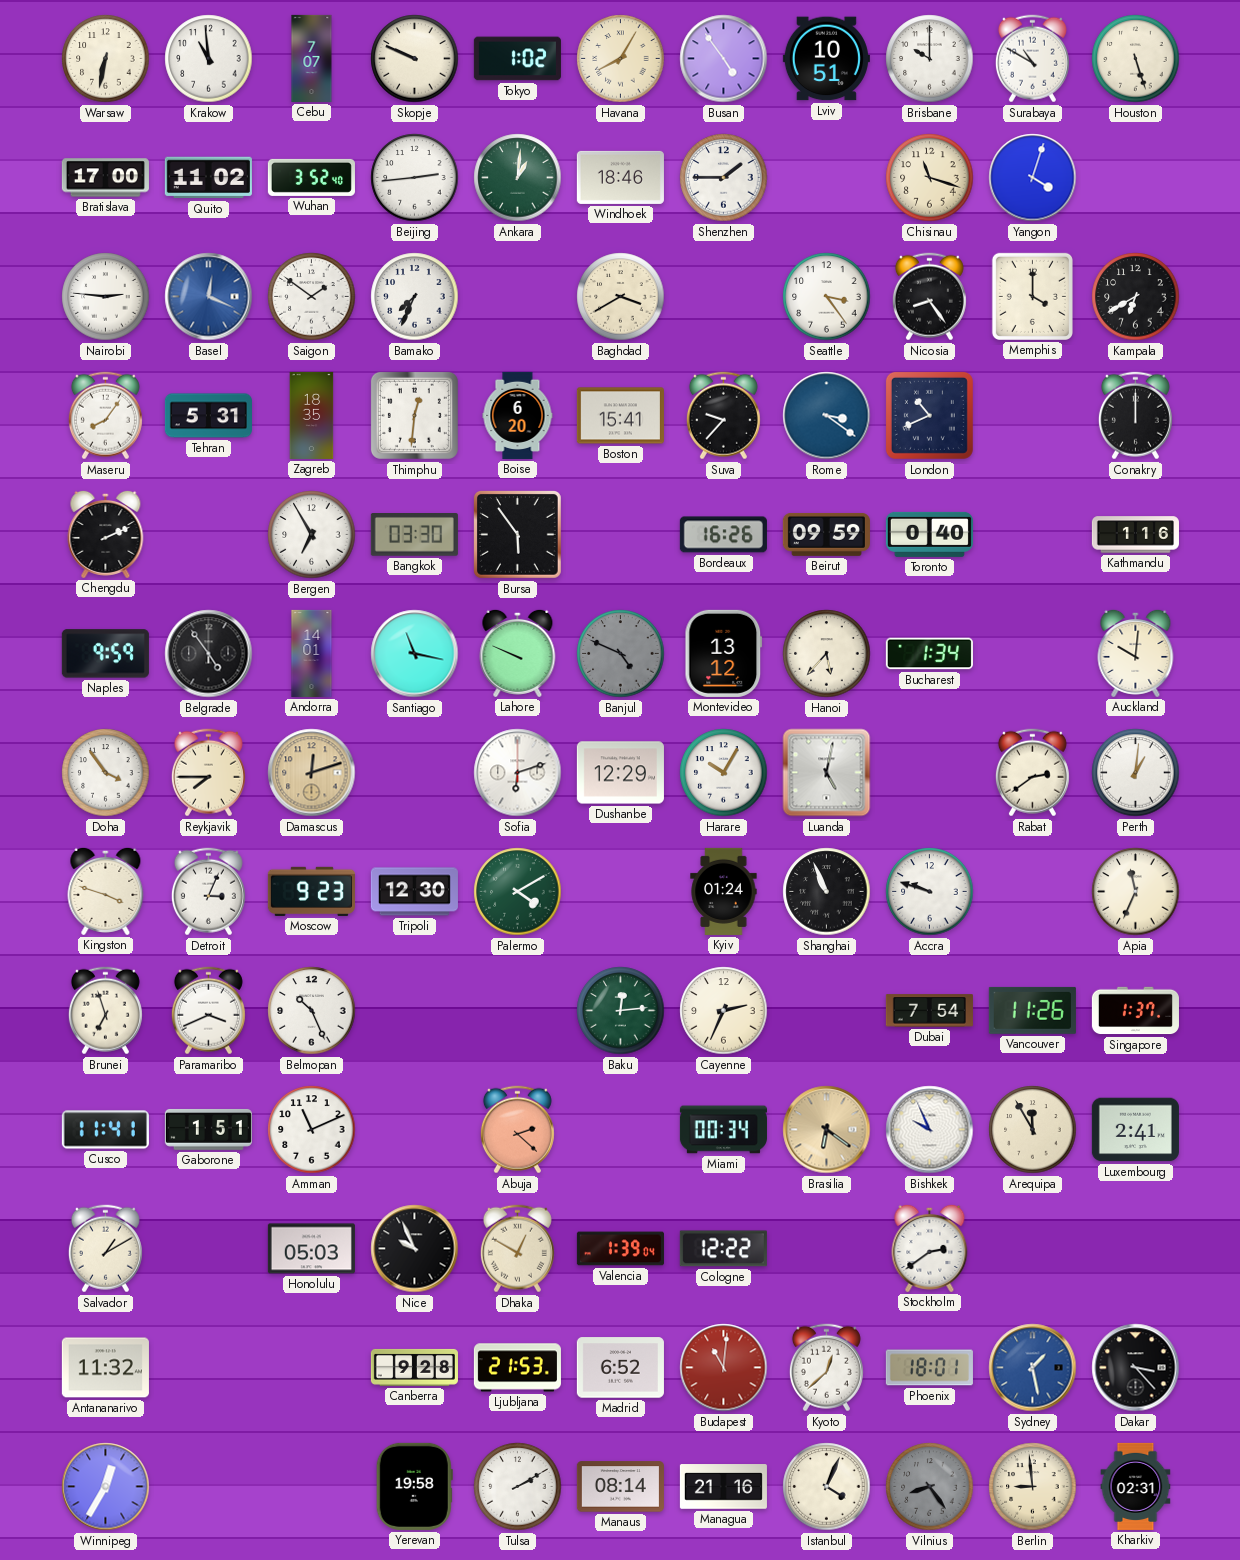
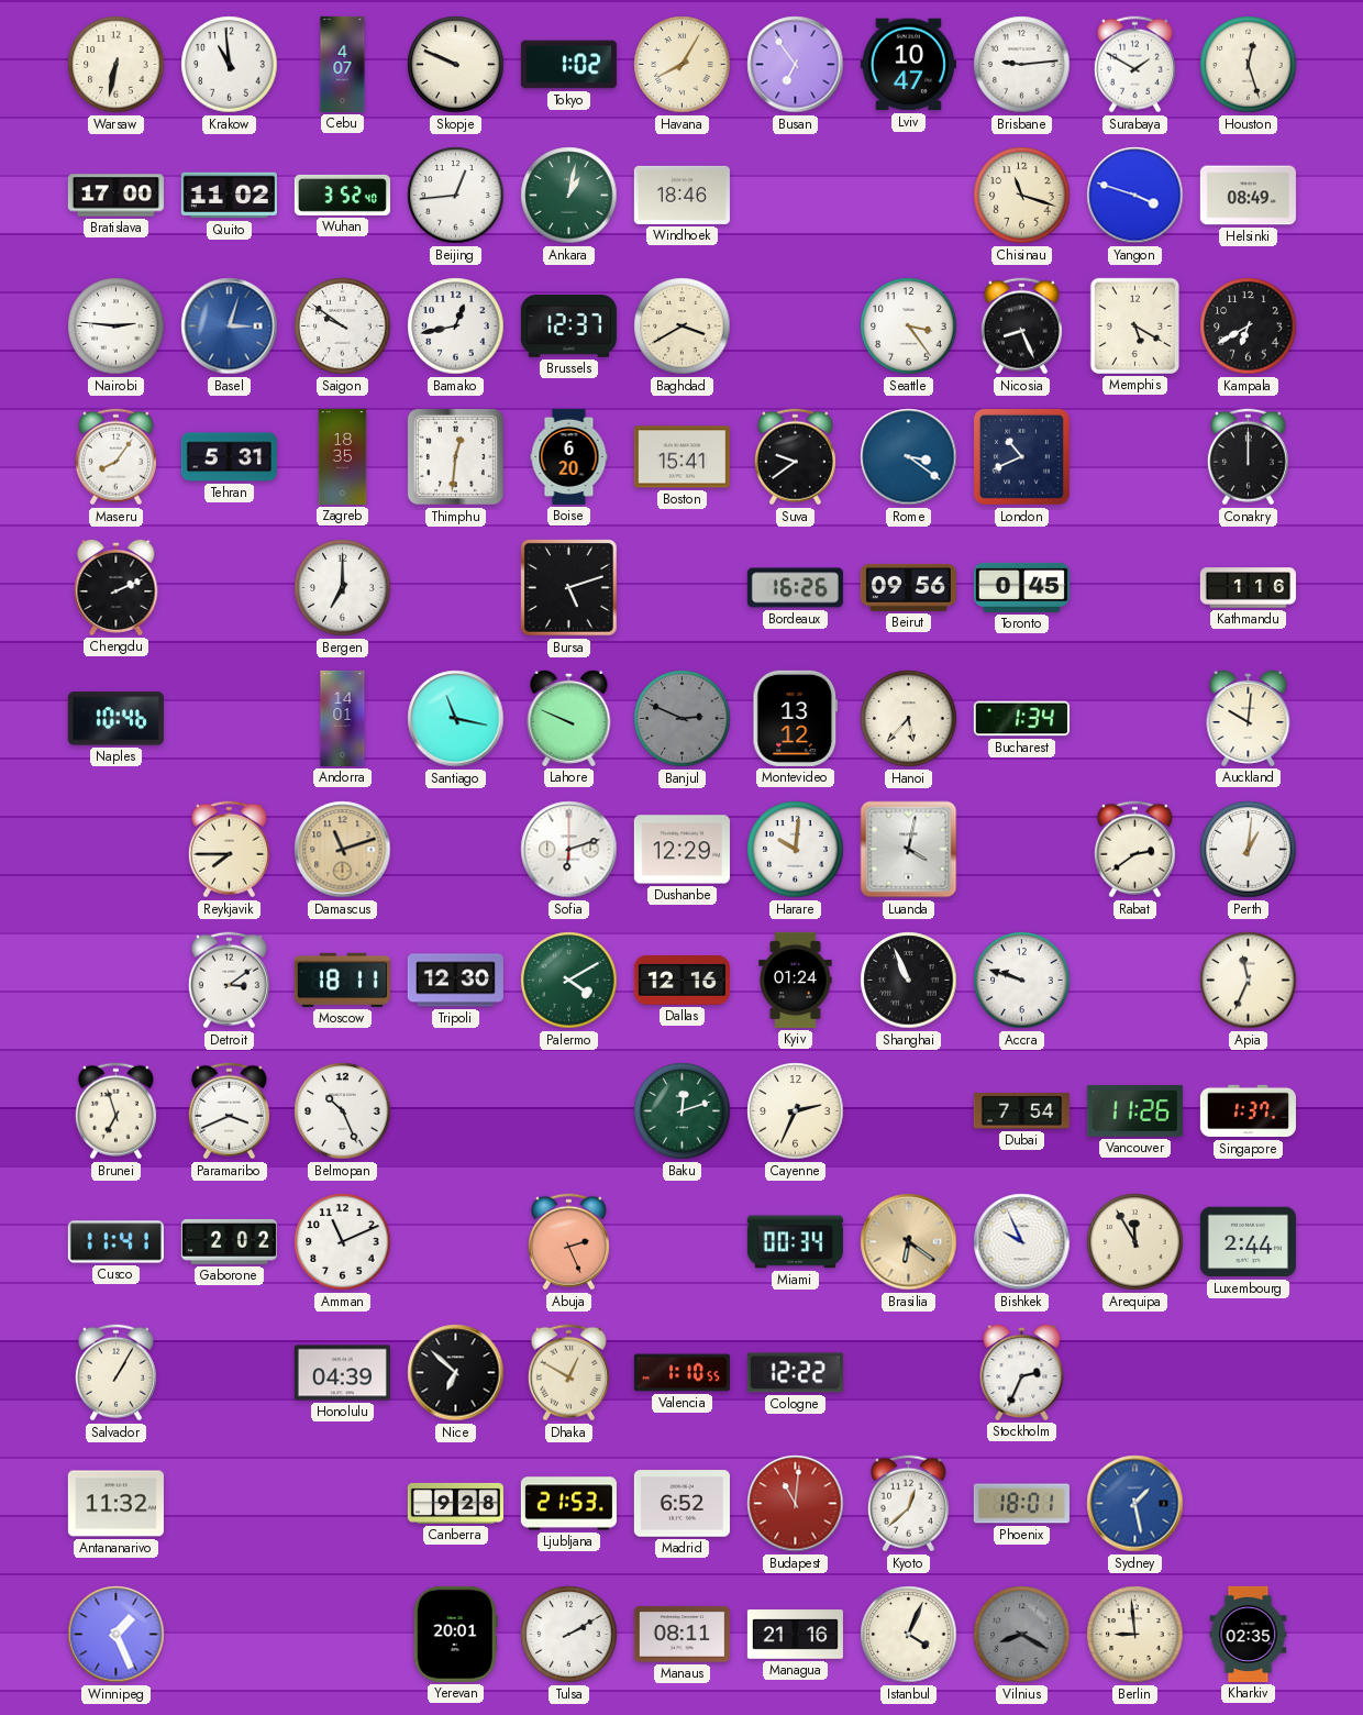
Cebu: 7:07 -> 4:07
Busan: 4:54 -> 6:54
Lviv: 10:51 -> 10:47
Brisbane: 10:00 -> 9:14
Surabaya: 10:50 -> 1:50
Houston: 5:27 -> 12:27
Beijing: 2:44 -> 12:44
Ankara: 1:01 -> 1:02
Shenzhen: 1:45 -> none
Yangon: 4:03 -> 3:48
Helsinki: none -> 08:49
Basel: 12:19 -> 3:03
Saigon: 1:51 -> 9:51
Bamako: 7:34 -> 12:43
Brussels: none -> 12:37
Nicosia: 8:24 -> 8:26
Memphis: 4:00 -> 5:20
Suva: 9:37 -> 9:39
Bergen: 6:55 -> 7:00
Bangkok: 03:30 -> none
Bursa: 5:54 -> 5:12
Beirut: 09:59 -> 09:56
Toronto: 0:40 -> 0:45
Naples: 9:59 -> 10:46
Belgrade: 4:54 -> none
Banjul: 4:49 -> 2:49
Doha: 3:54 -> none
Damascus: 12:12 -> 11:12
Harare: 10:05 -> 10:01
Luanda: 5:02 -> 4:02
Kingston: 3:48 -> none
Detroit: 3:04 -> 3:09
Moscow: 9:23 -> 18:11
Dallas: none -> 12:16
Baku: 12:14 -> 12:12
Gaborone: 1:51 -> 2:02
Abuja: 2:22 -> 2:26
Luxembourg: 2:41 -> 2:44
Salvador: 1:10 -> 1:05
Honolulu: 05:03 -> 04:39
Nice: 9:56 -> 6:52
Valencia: 1:39 -> 1:10
Stockholm: 2:39 -> 2:34
Dakar: 3:23 -> none
Winnipeg: 12:35 -> 1:26
Yerevan: 19:58 -> 20:01
Manaus: 08:14 -> 08:11
Vilnius: 8:24 -> 8:20
Kharkiv: 02:31 -> 02:35
